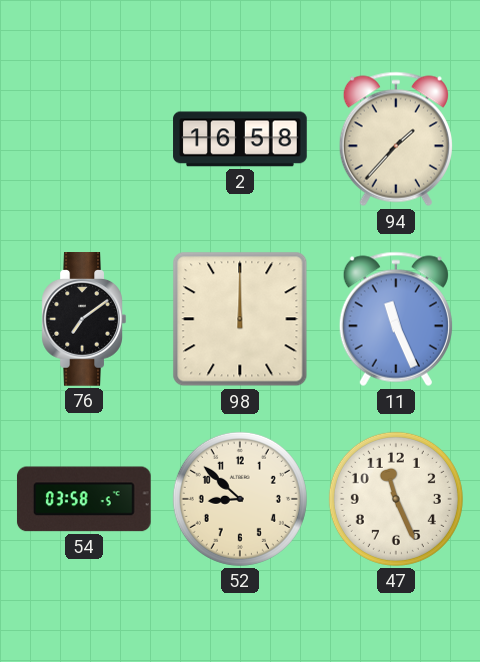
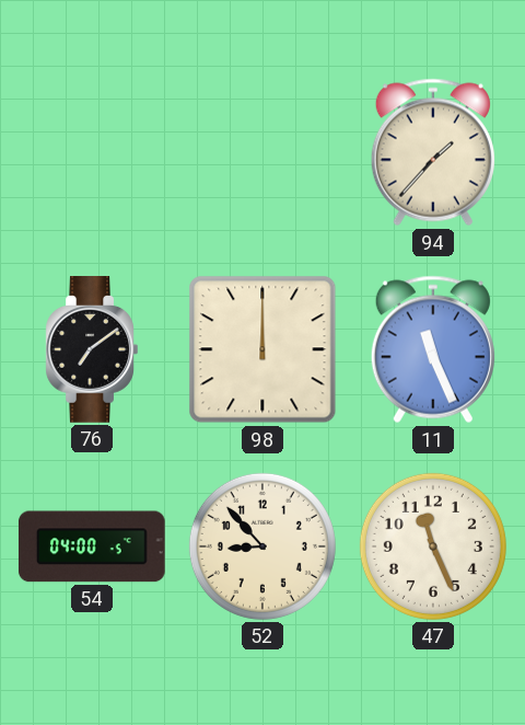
2: 16:58 -> none
54: 03:58 -> 04:00
52: 8:52 -> 8:53
